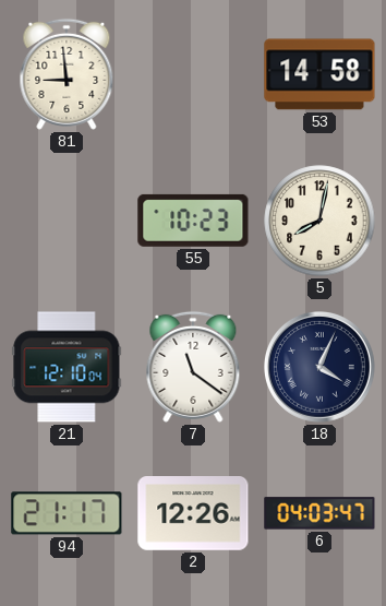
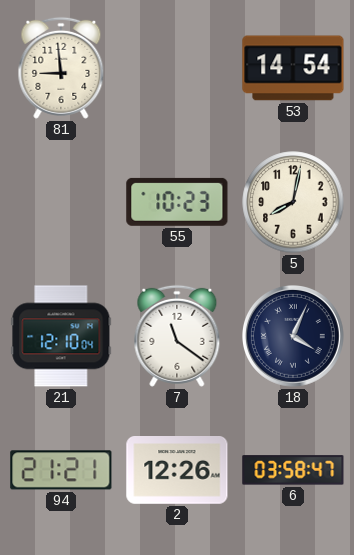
53: 14:58 -> 14:54
94: 21:17 -> 21:21
6: 04:03 -> 03:58
